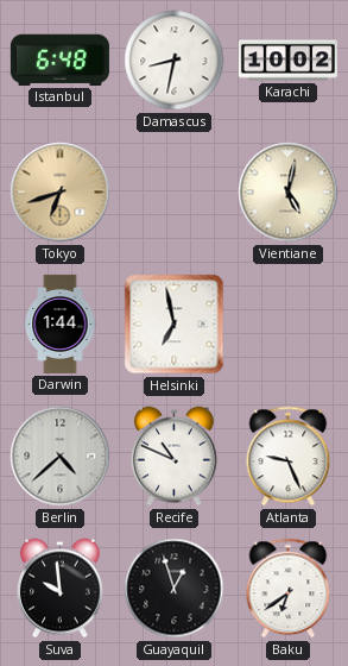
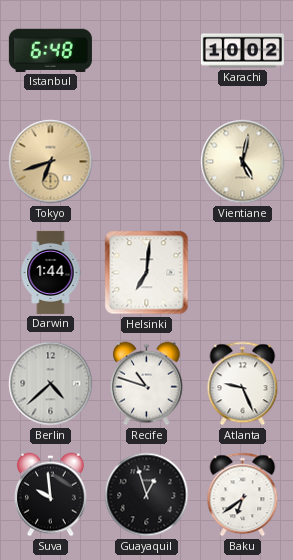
Damascus: 8:32 -> none
Helsinki: 6:58 -> 7:01
Recife: 10:49 -> 10:48
